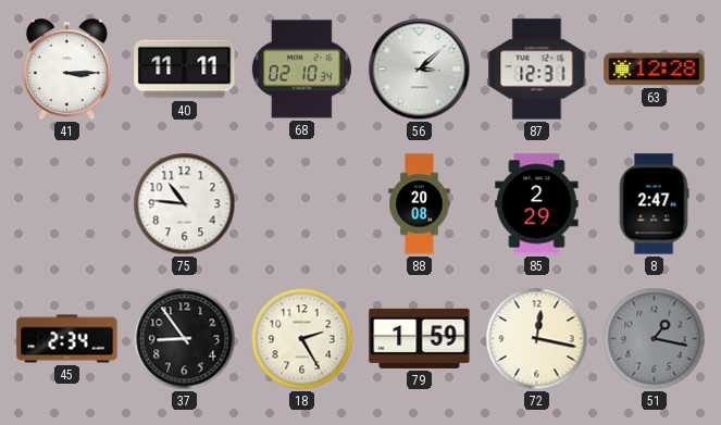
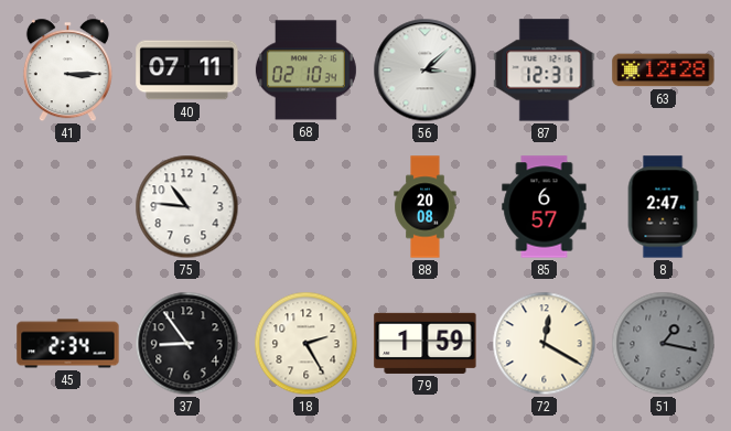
40: 11:11 -> 07:11
85: 2:29 -> 6:57
72: 12:17 -> 12:20
